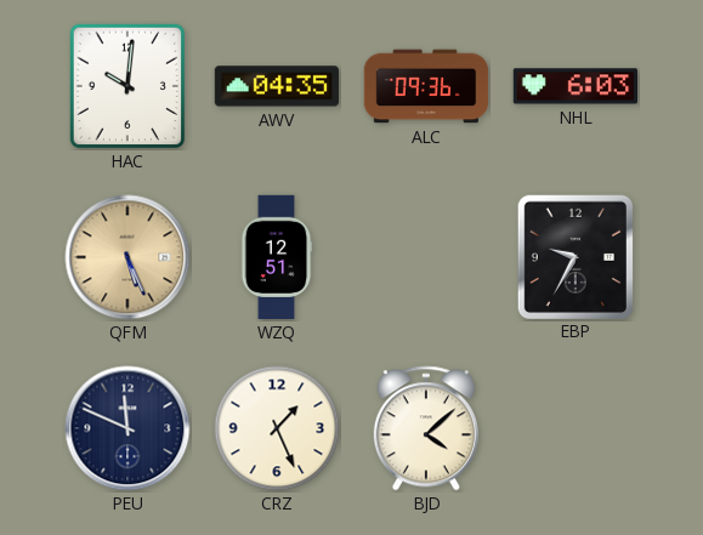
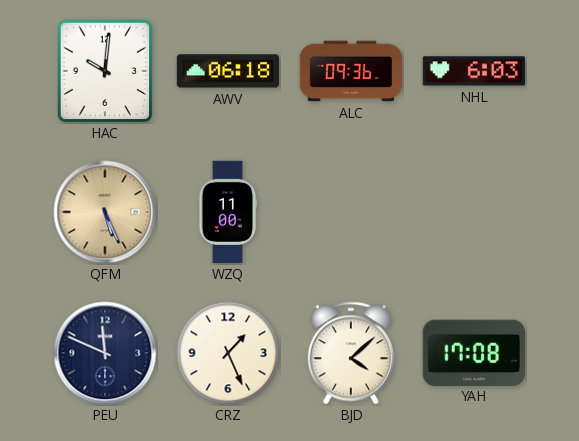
AWV: 04:35 -> 06:18
WZQ: 12:51 -> 11:00
EBP: 9:35 -> none
YAH: none -> 17:08
